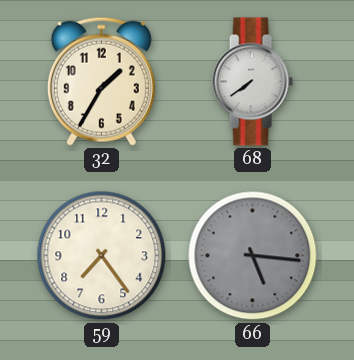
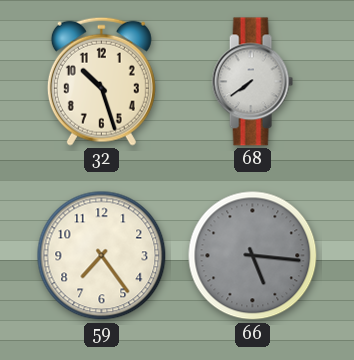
32: 1:35 -> 10:27
